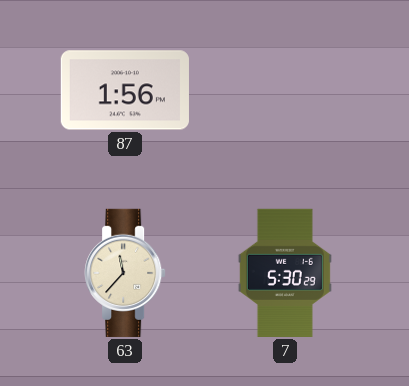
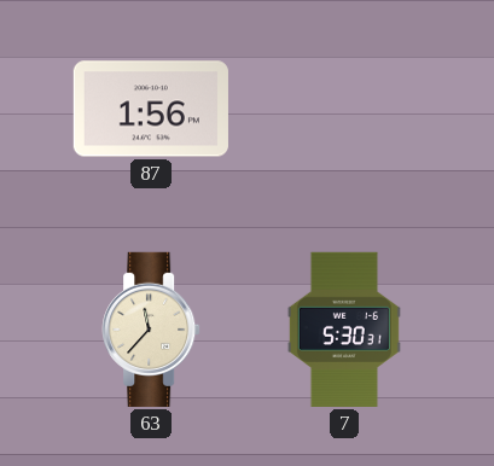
7: 5:30:29 -> 5:30:31
